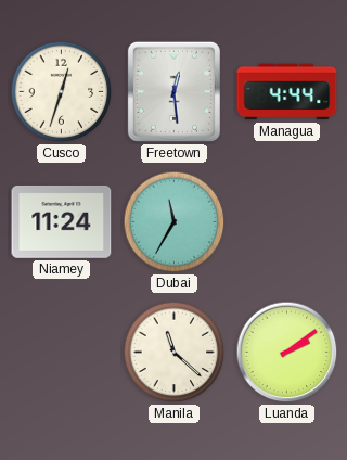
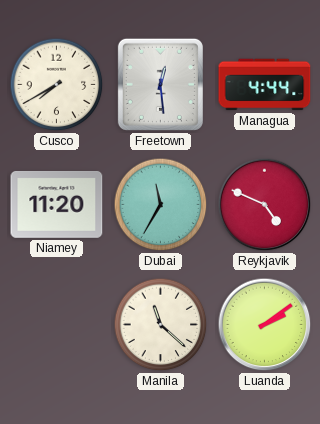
Cusco: 12:33 -> 7:40
Niamey: 11:24 -> 11:20
Reykjavik: none -> 4:49
